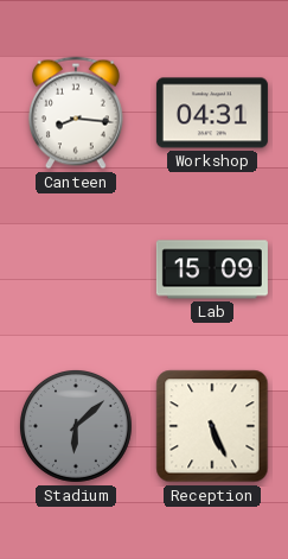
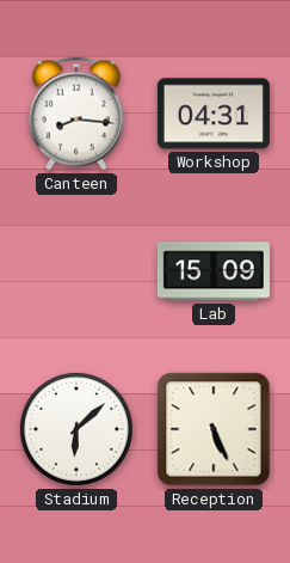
Stadium dial: grey -> white
